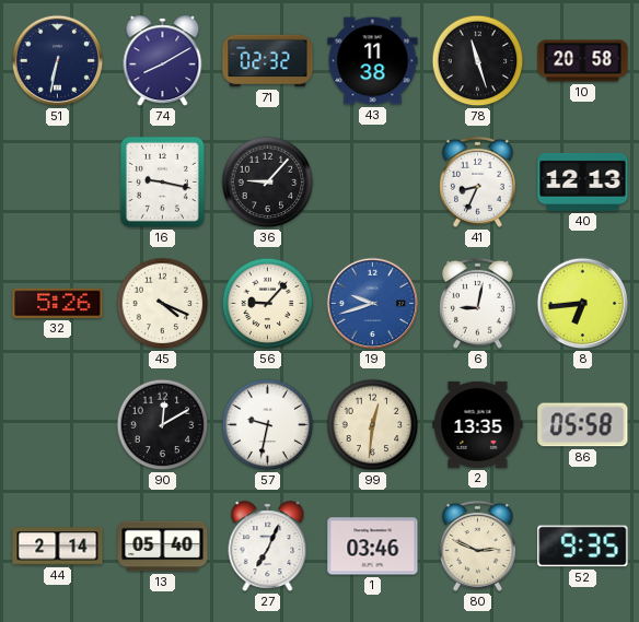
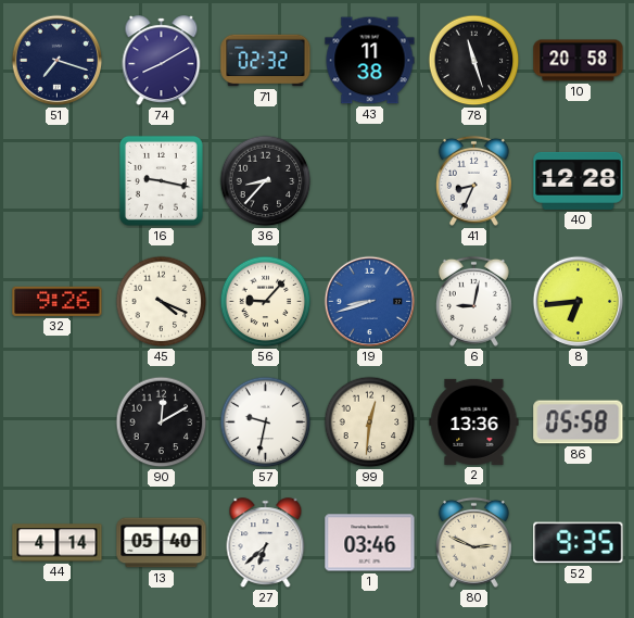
51: 6:32 -> 7:18
36: 9:07 -> 8:37
40: 12:13 -> 12:28
32: 5:26 -> 9:26
19: 9:42 -> 8:42
2: 13:35 -> 13:36
44: 2:14 -> 4:14
27: 7:04 -> 6:38
